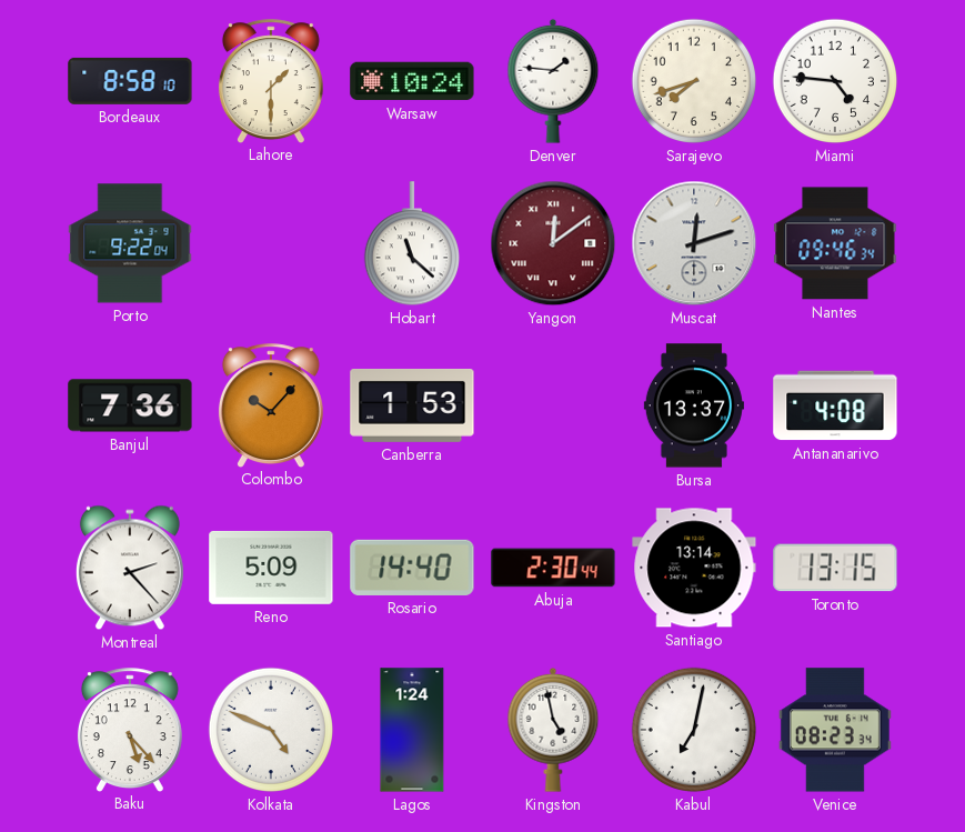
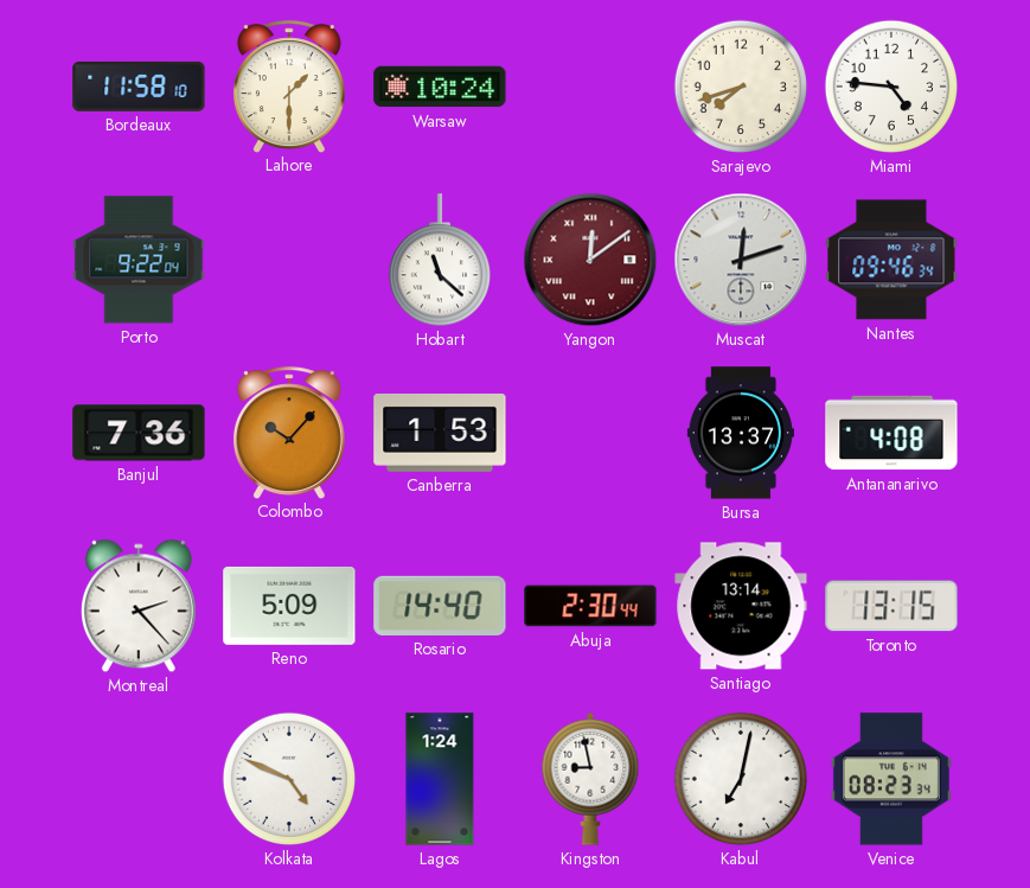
Bordeaux: 8:58 -> 11:58
Denver: 1:46 -> none
Baku: 5:23 -> none
Kingston: 4:58 -> 8:58
